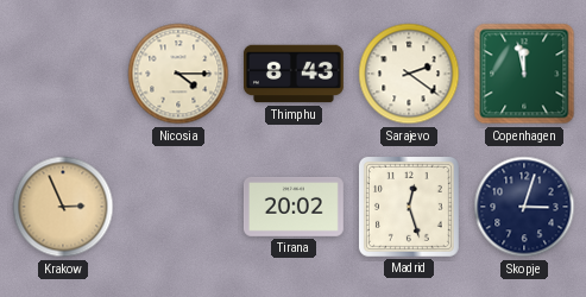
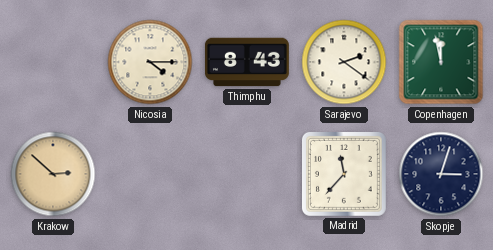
Krakow: 2:56 -> 2:52
Tirana: 20:02 -> none
Madrid: 12:27 -> 11:37
